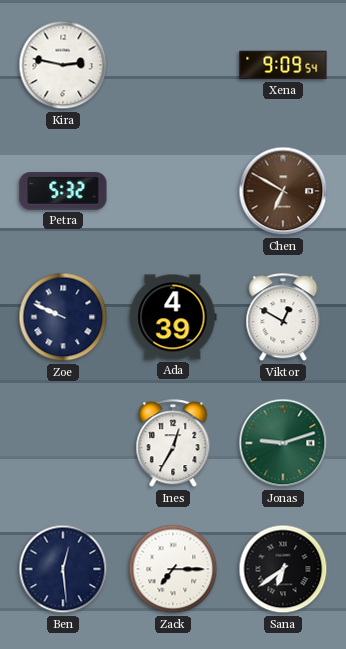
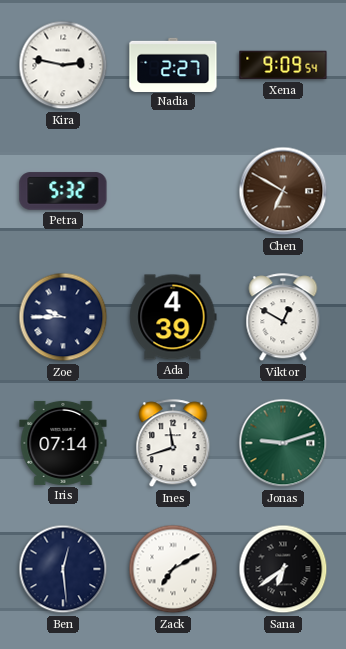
Nadia: none -> 2:27
Zoe: 9:49 -> 9:45
Iris: none -> 07:14
Ines: 12:35 -> 11:42
Zack: 7:15 -> 7:10
